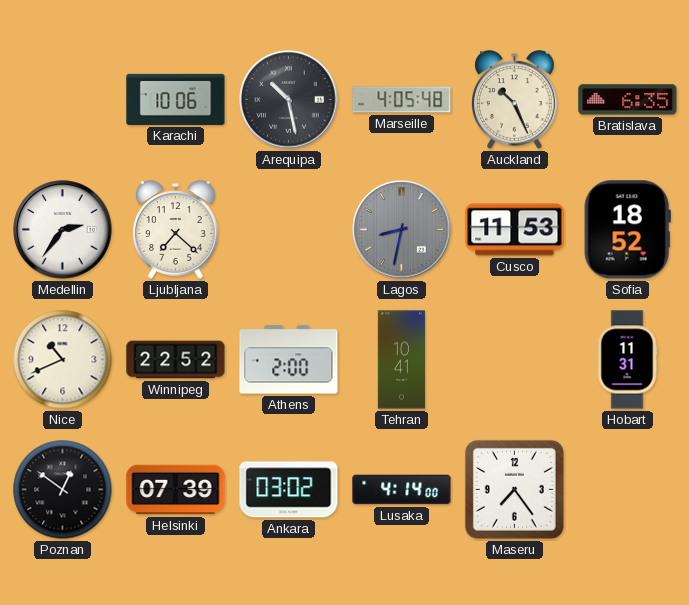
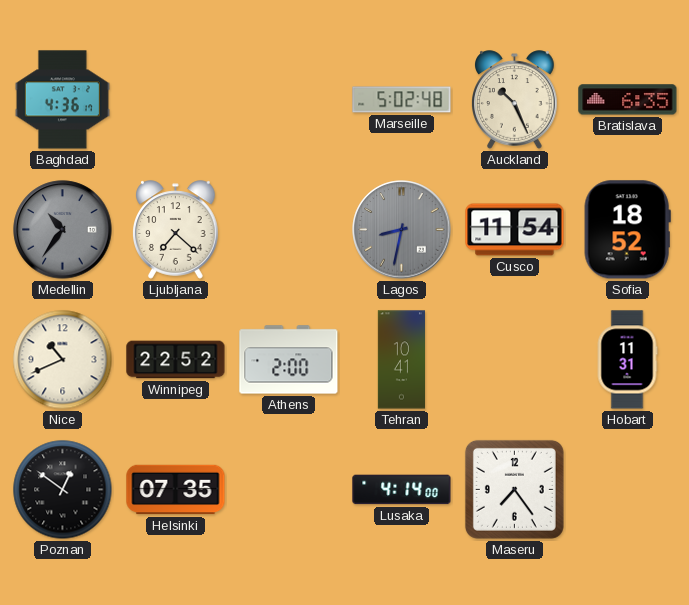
Baghdad: none -> 4:36
Karachi: 10:06 -> none
Arequipa: 10:28 -> none
Marseille: 4:05 -> 5:02
Medellin: 2:36 -> 10:36
Medellin dial: white -> grey
Cusco: 11:53 -> 11:54
Helsinki: 07:39 -> 07:35
Ankara: 03:02 -> none
